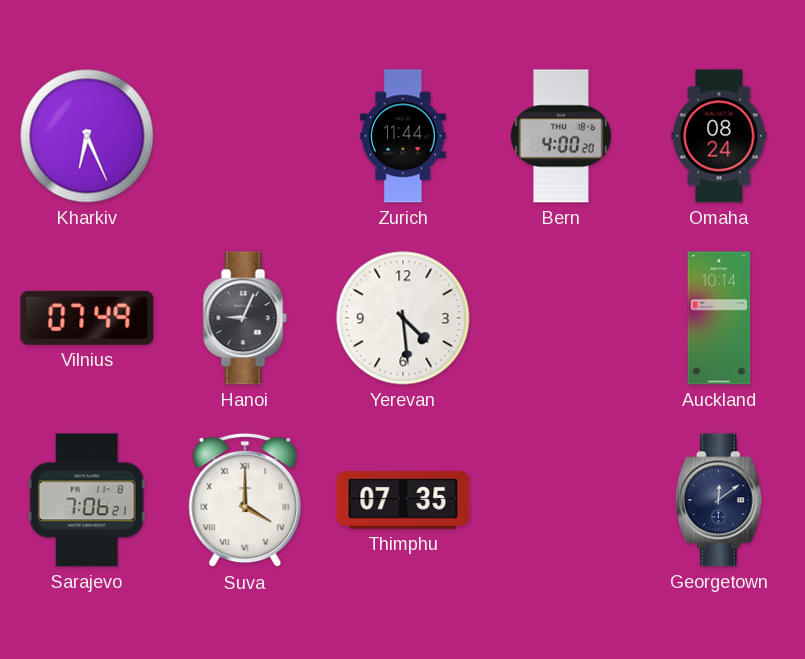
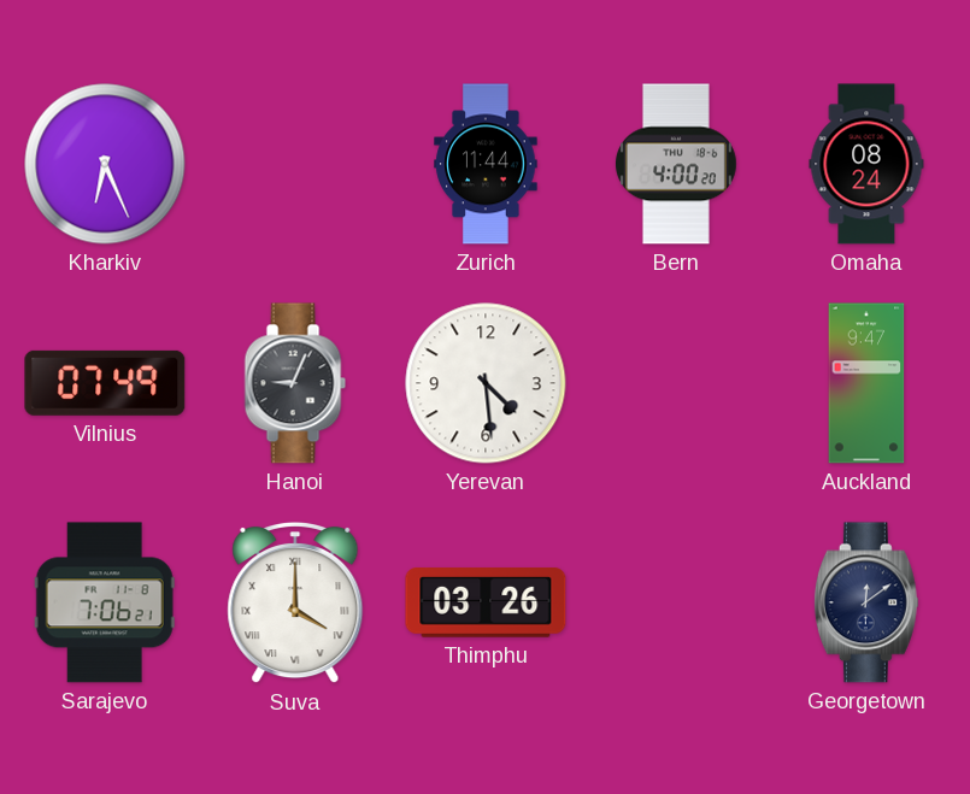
Auckland: 10:14 -> 9:47
Thimphu: 07:35 -> 03:26
